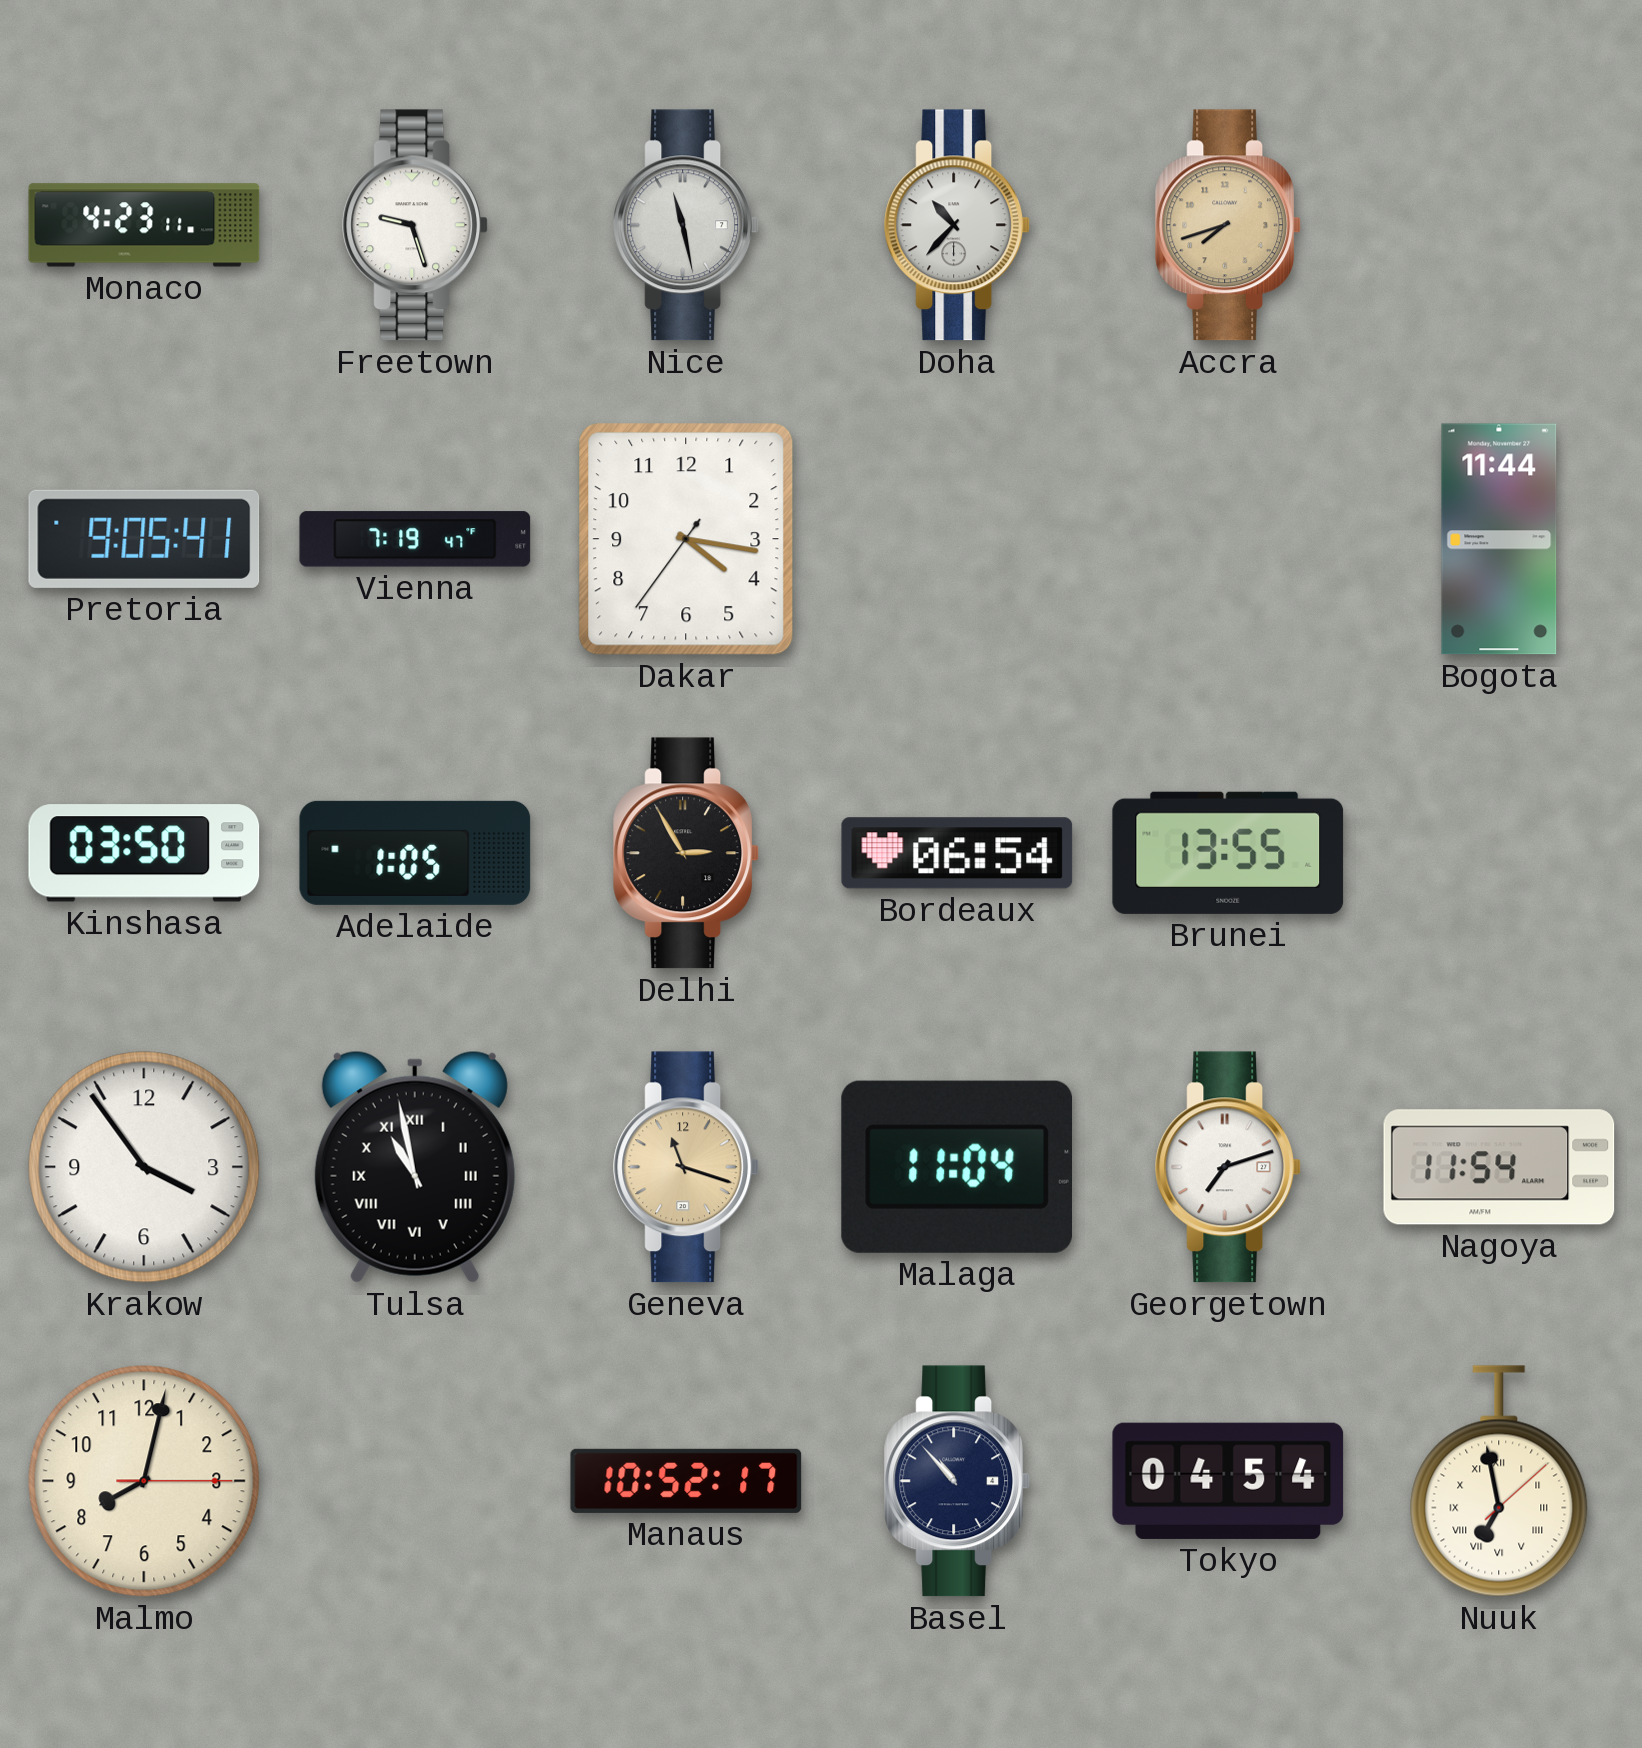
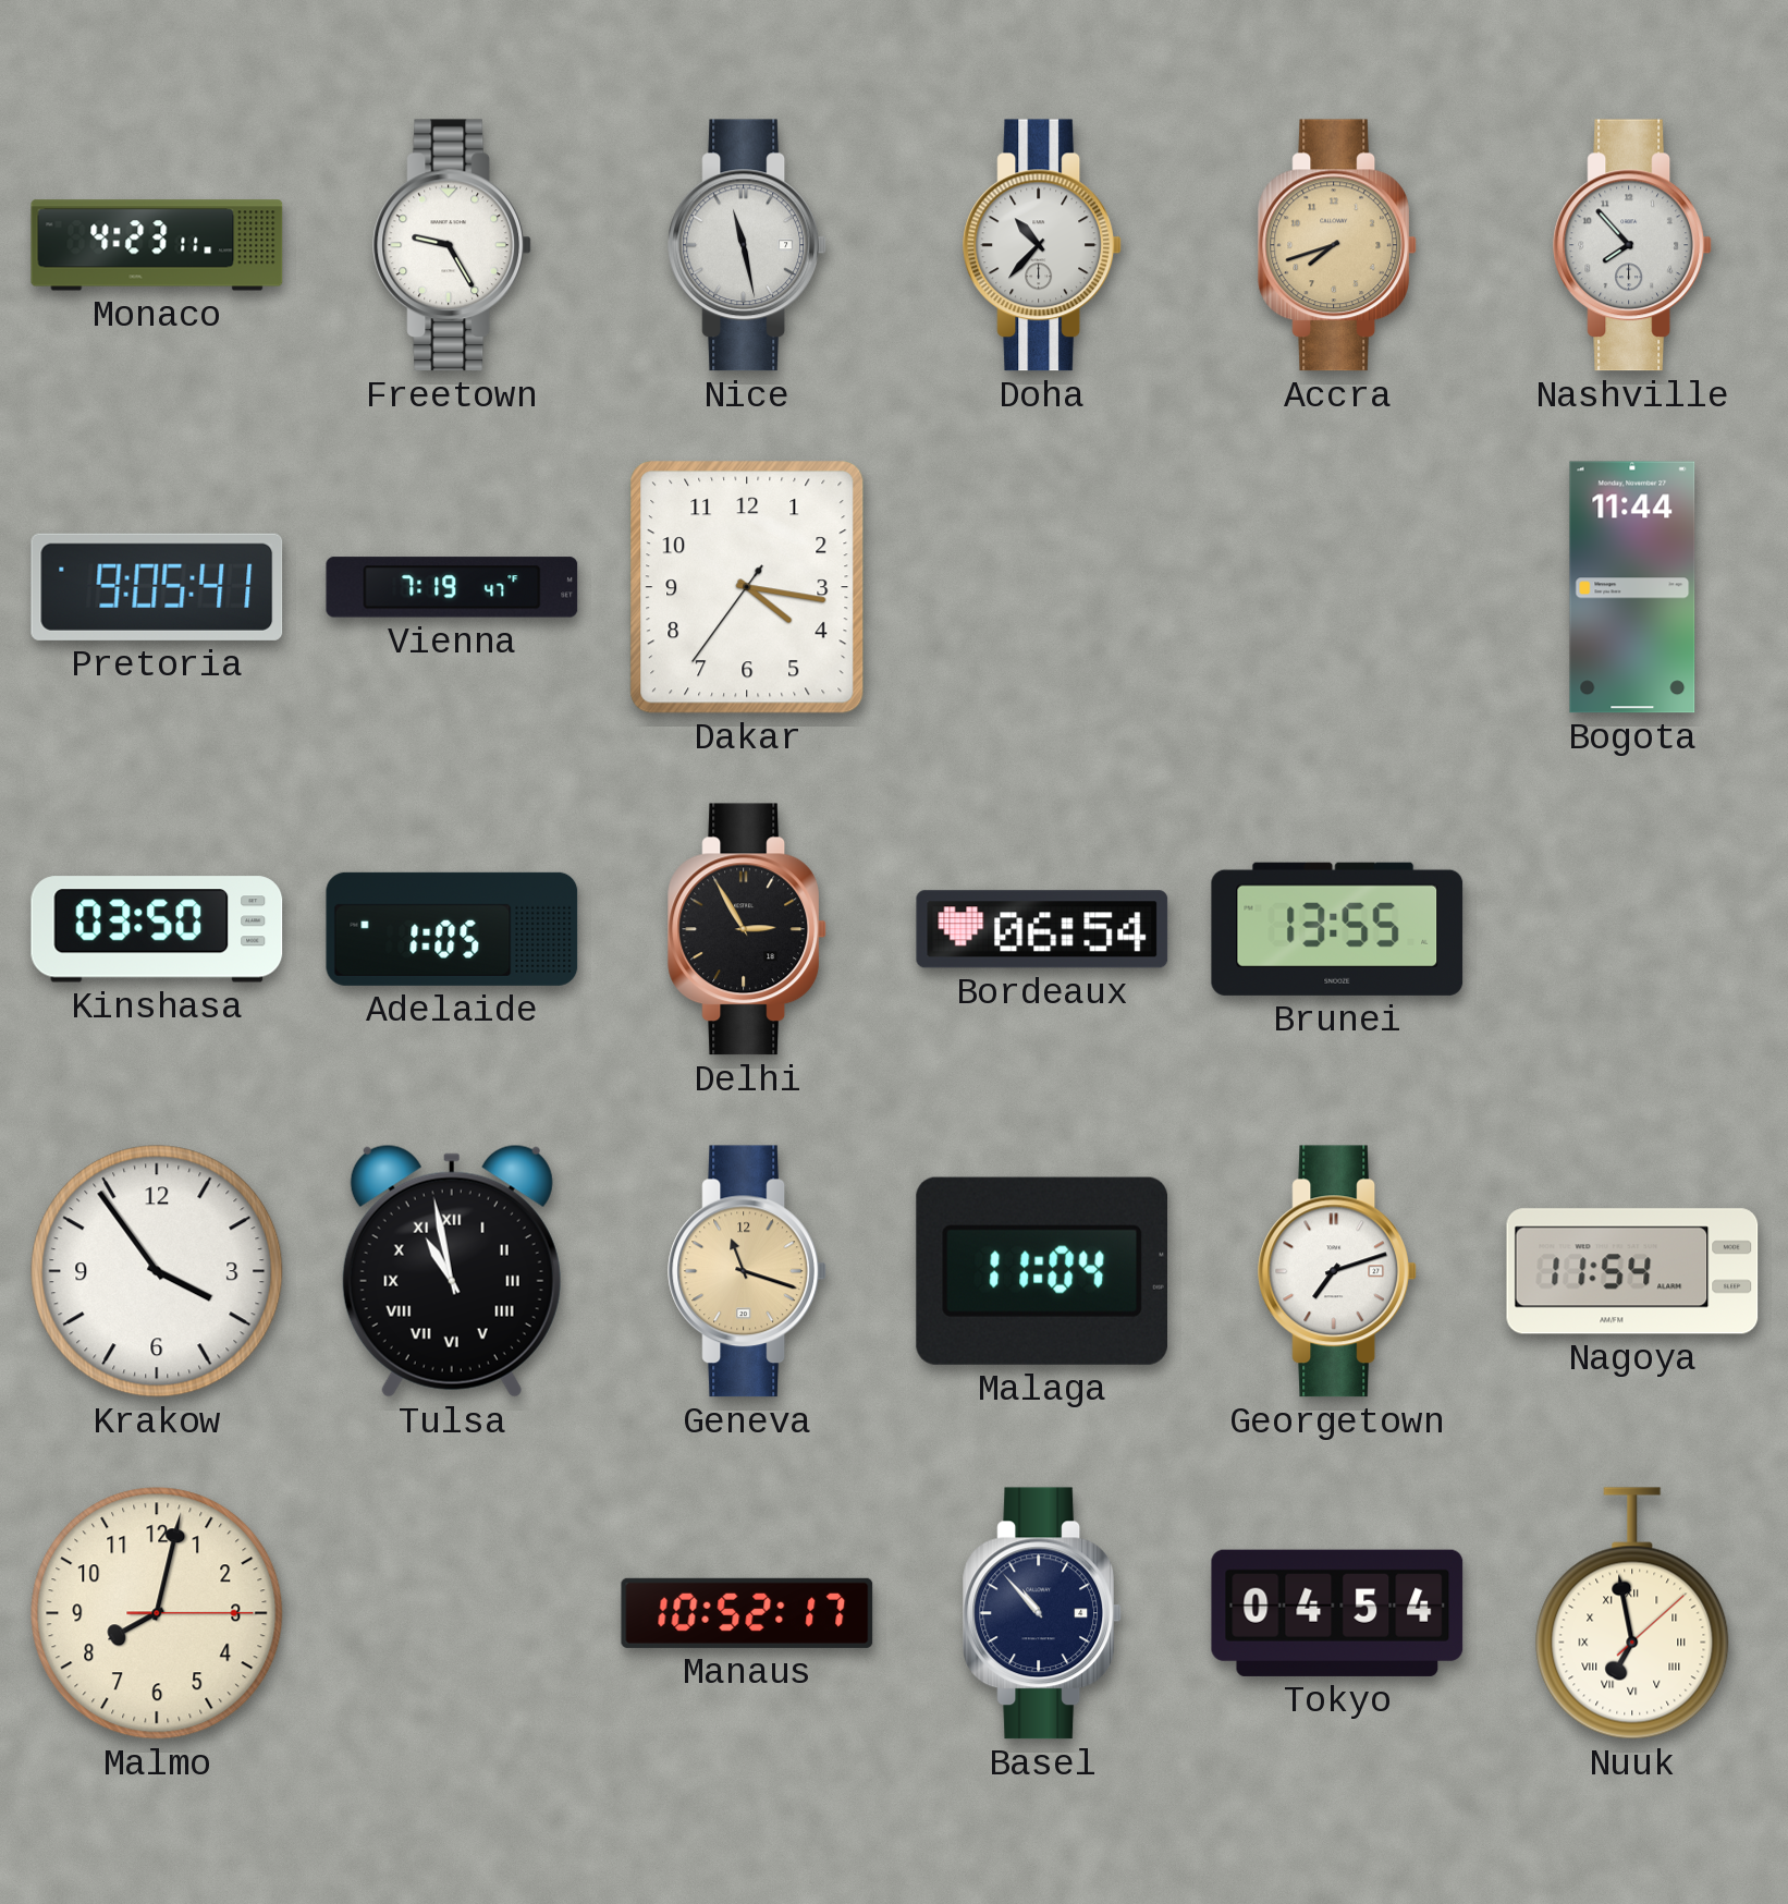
Freetown: 9:27 -> 9:25
Nashville: none -> 7:53
